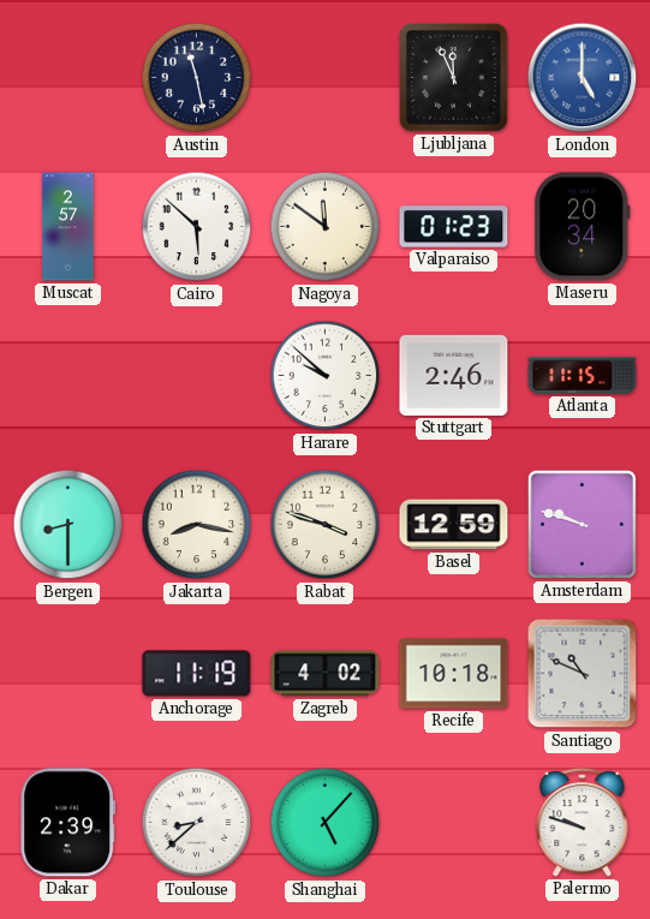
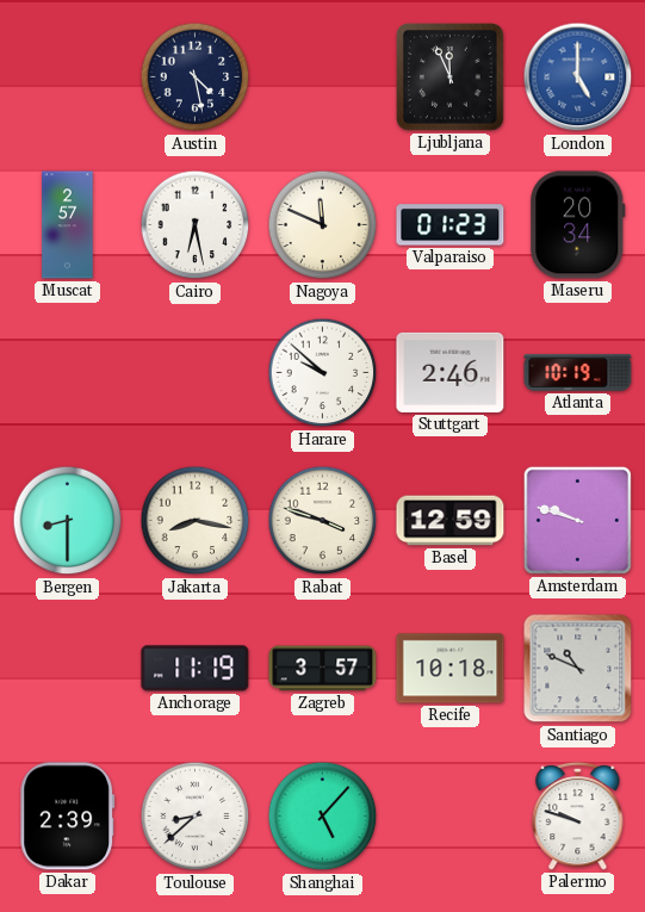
Austin: 11:28 -> 4:28
Cairo: 5:52 -> 6:28
Nagoya: 11:51 -> 11:49
Atlanta: 11:15 -> 10:19
Zagreb: 4:02 -> 3:57
